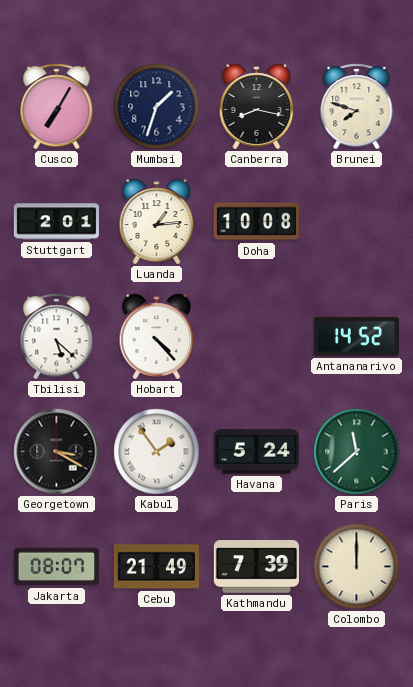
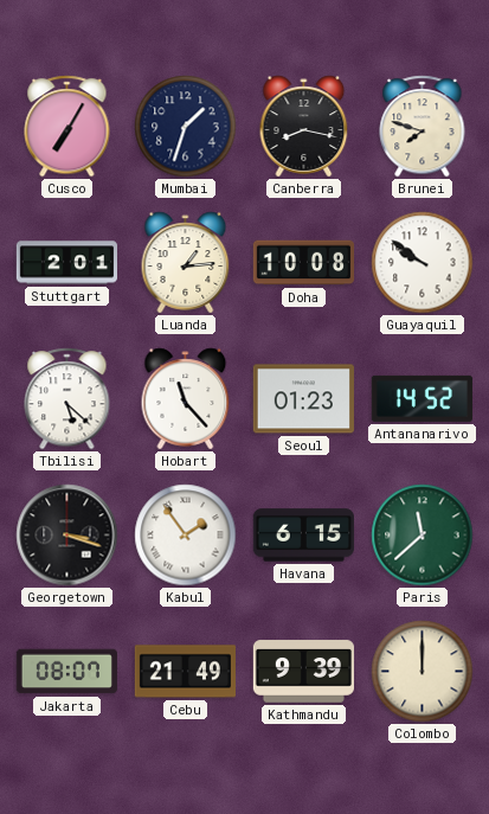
Guayaquil: none -> 9:51
Hobart: 4:23 -> 11:23
Seoul: none -> 01:23
Georgetown: 3:20 -> 3:18
Havana: 5:24 -> 6:15
Kathmandu: 7:39 -> 9:39
